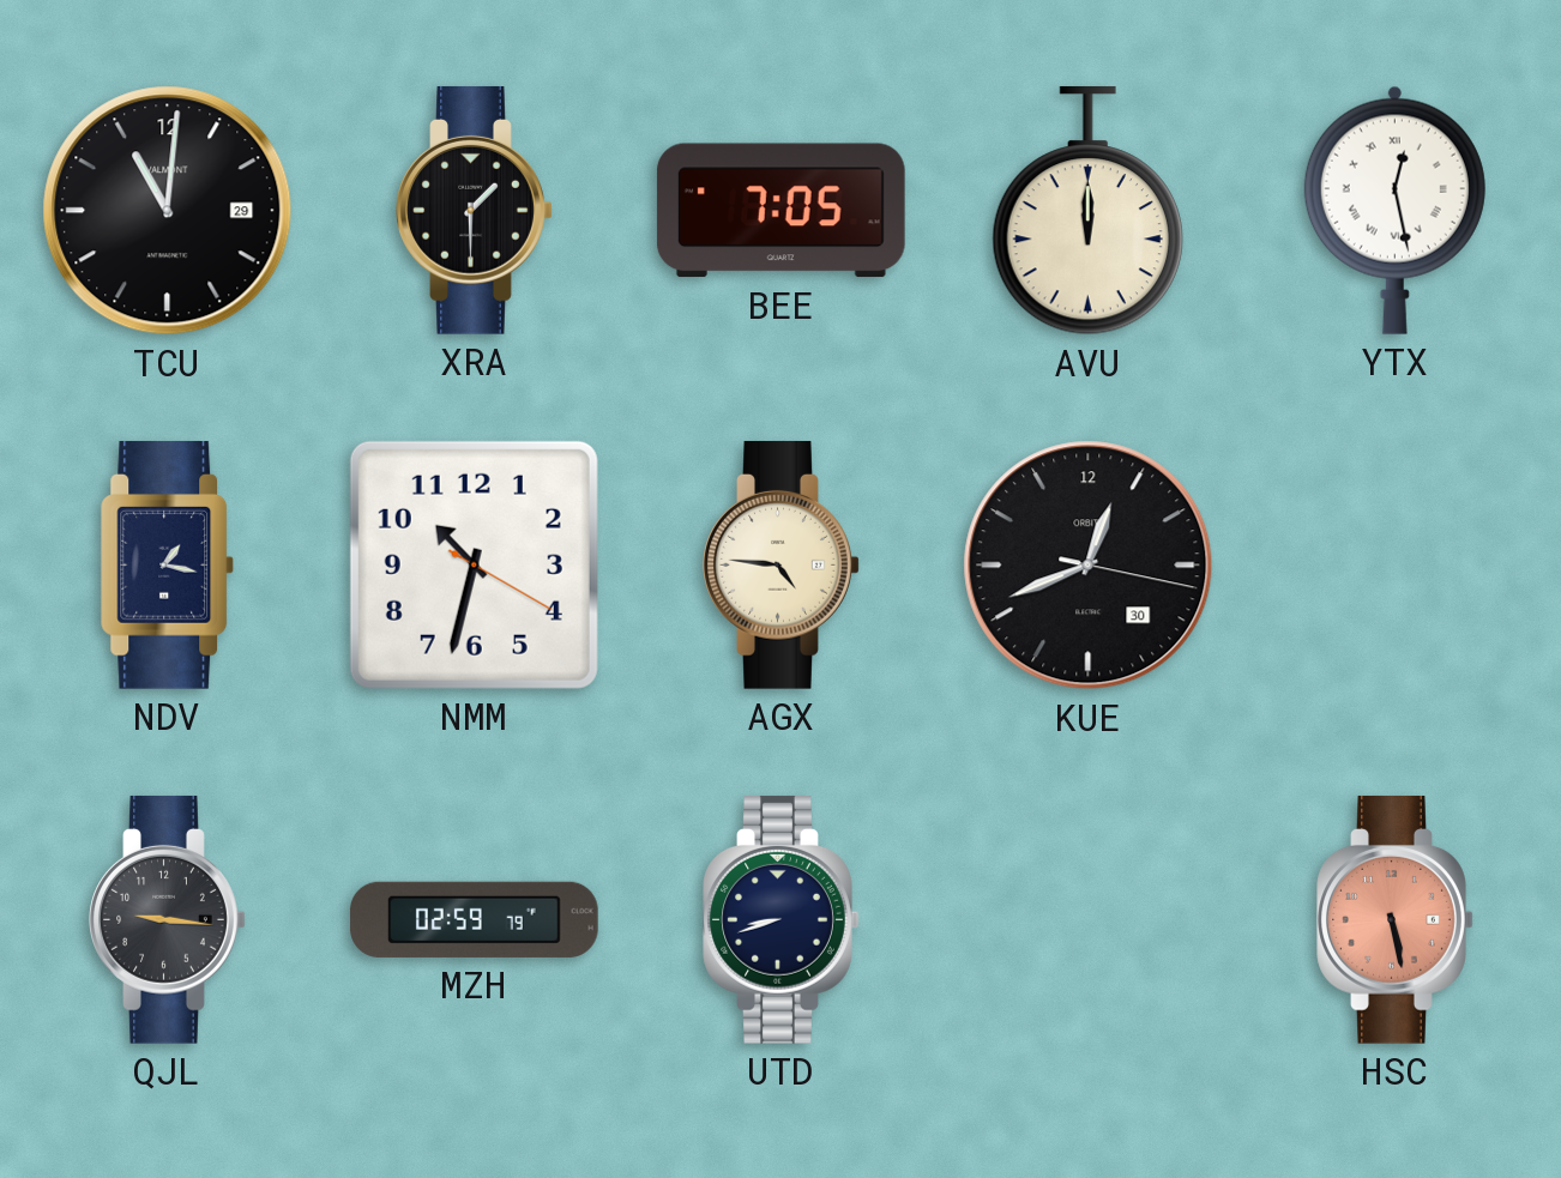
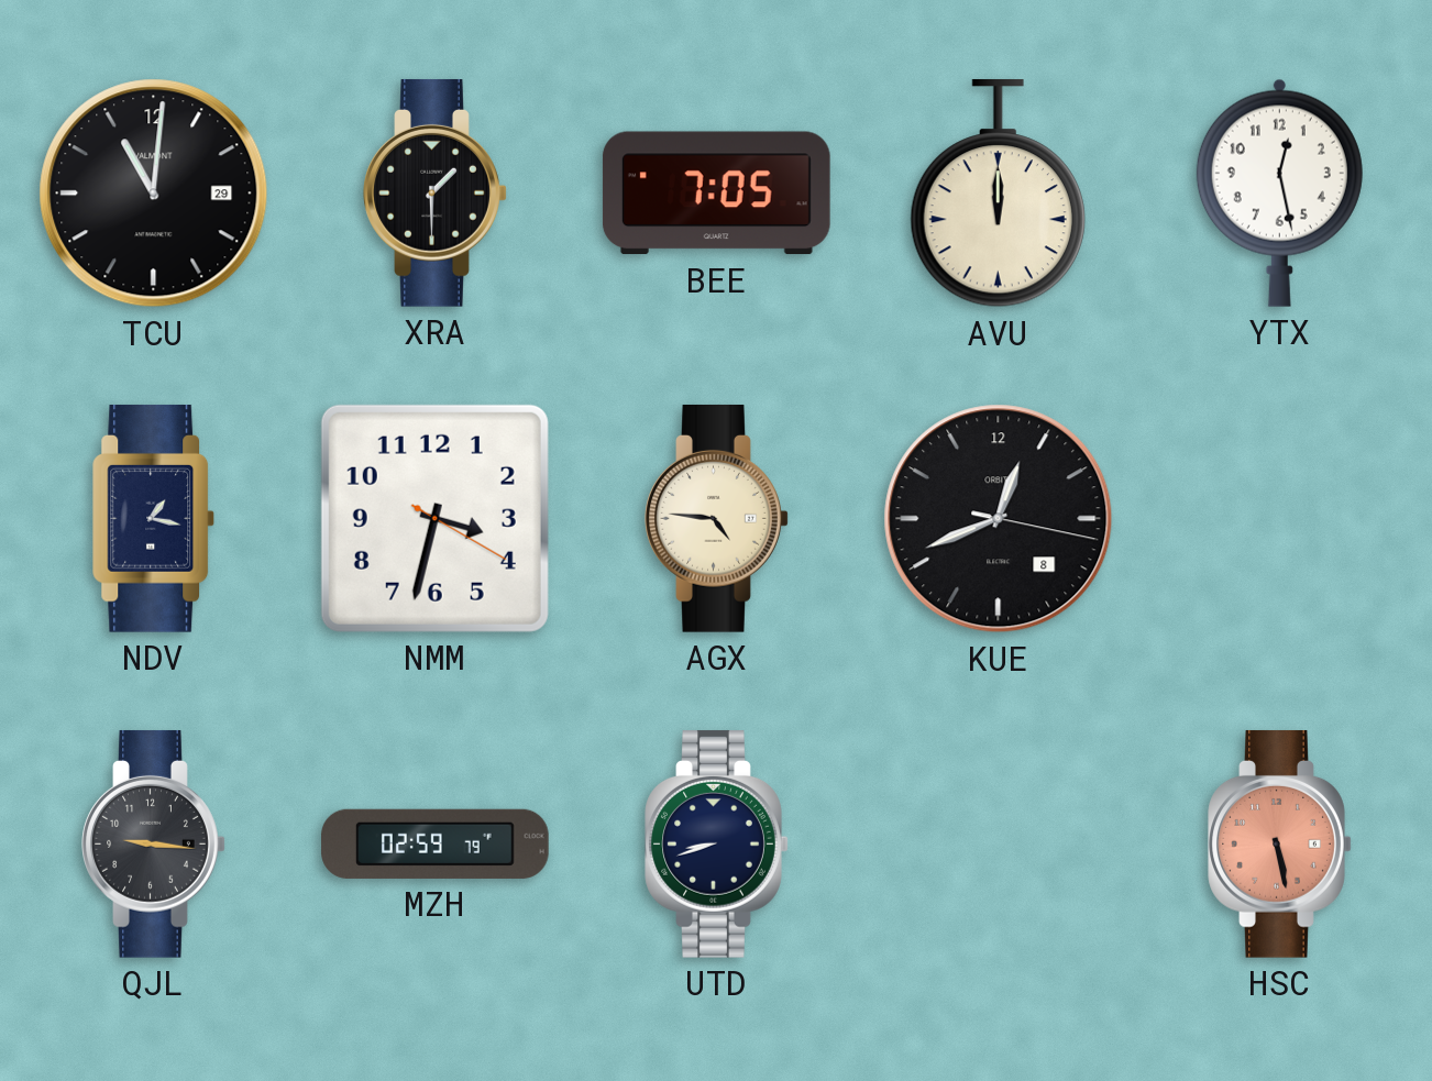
YTX numerals: Roman -> Arabic
NMM: 10:32 -> 3:32
KUE date: 30 -> 8
